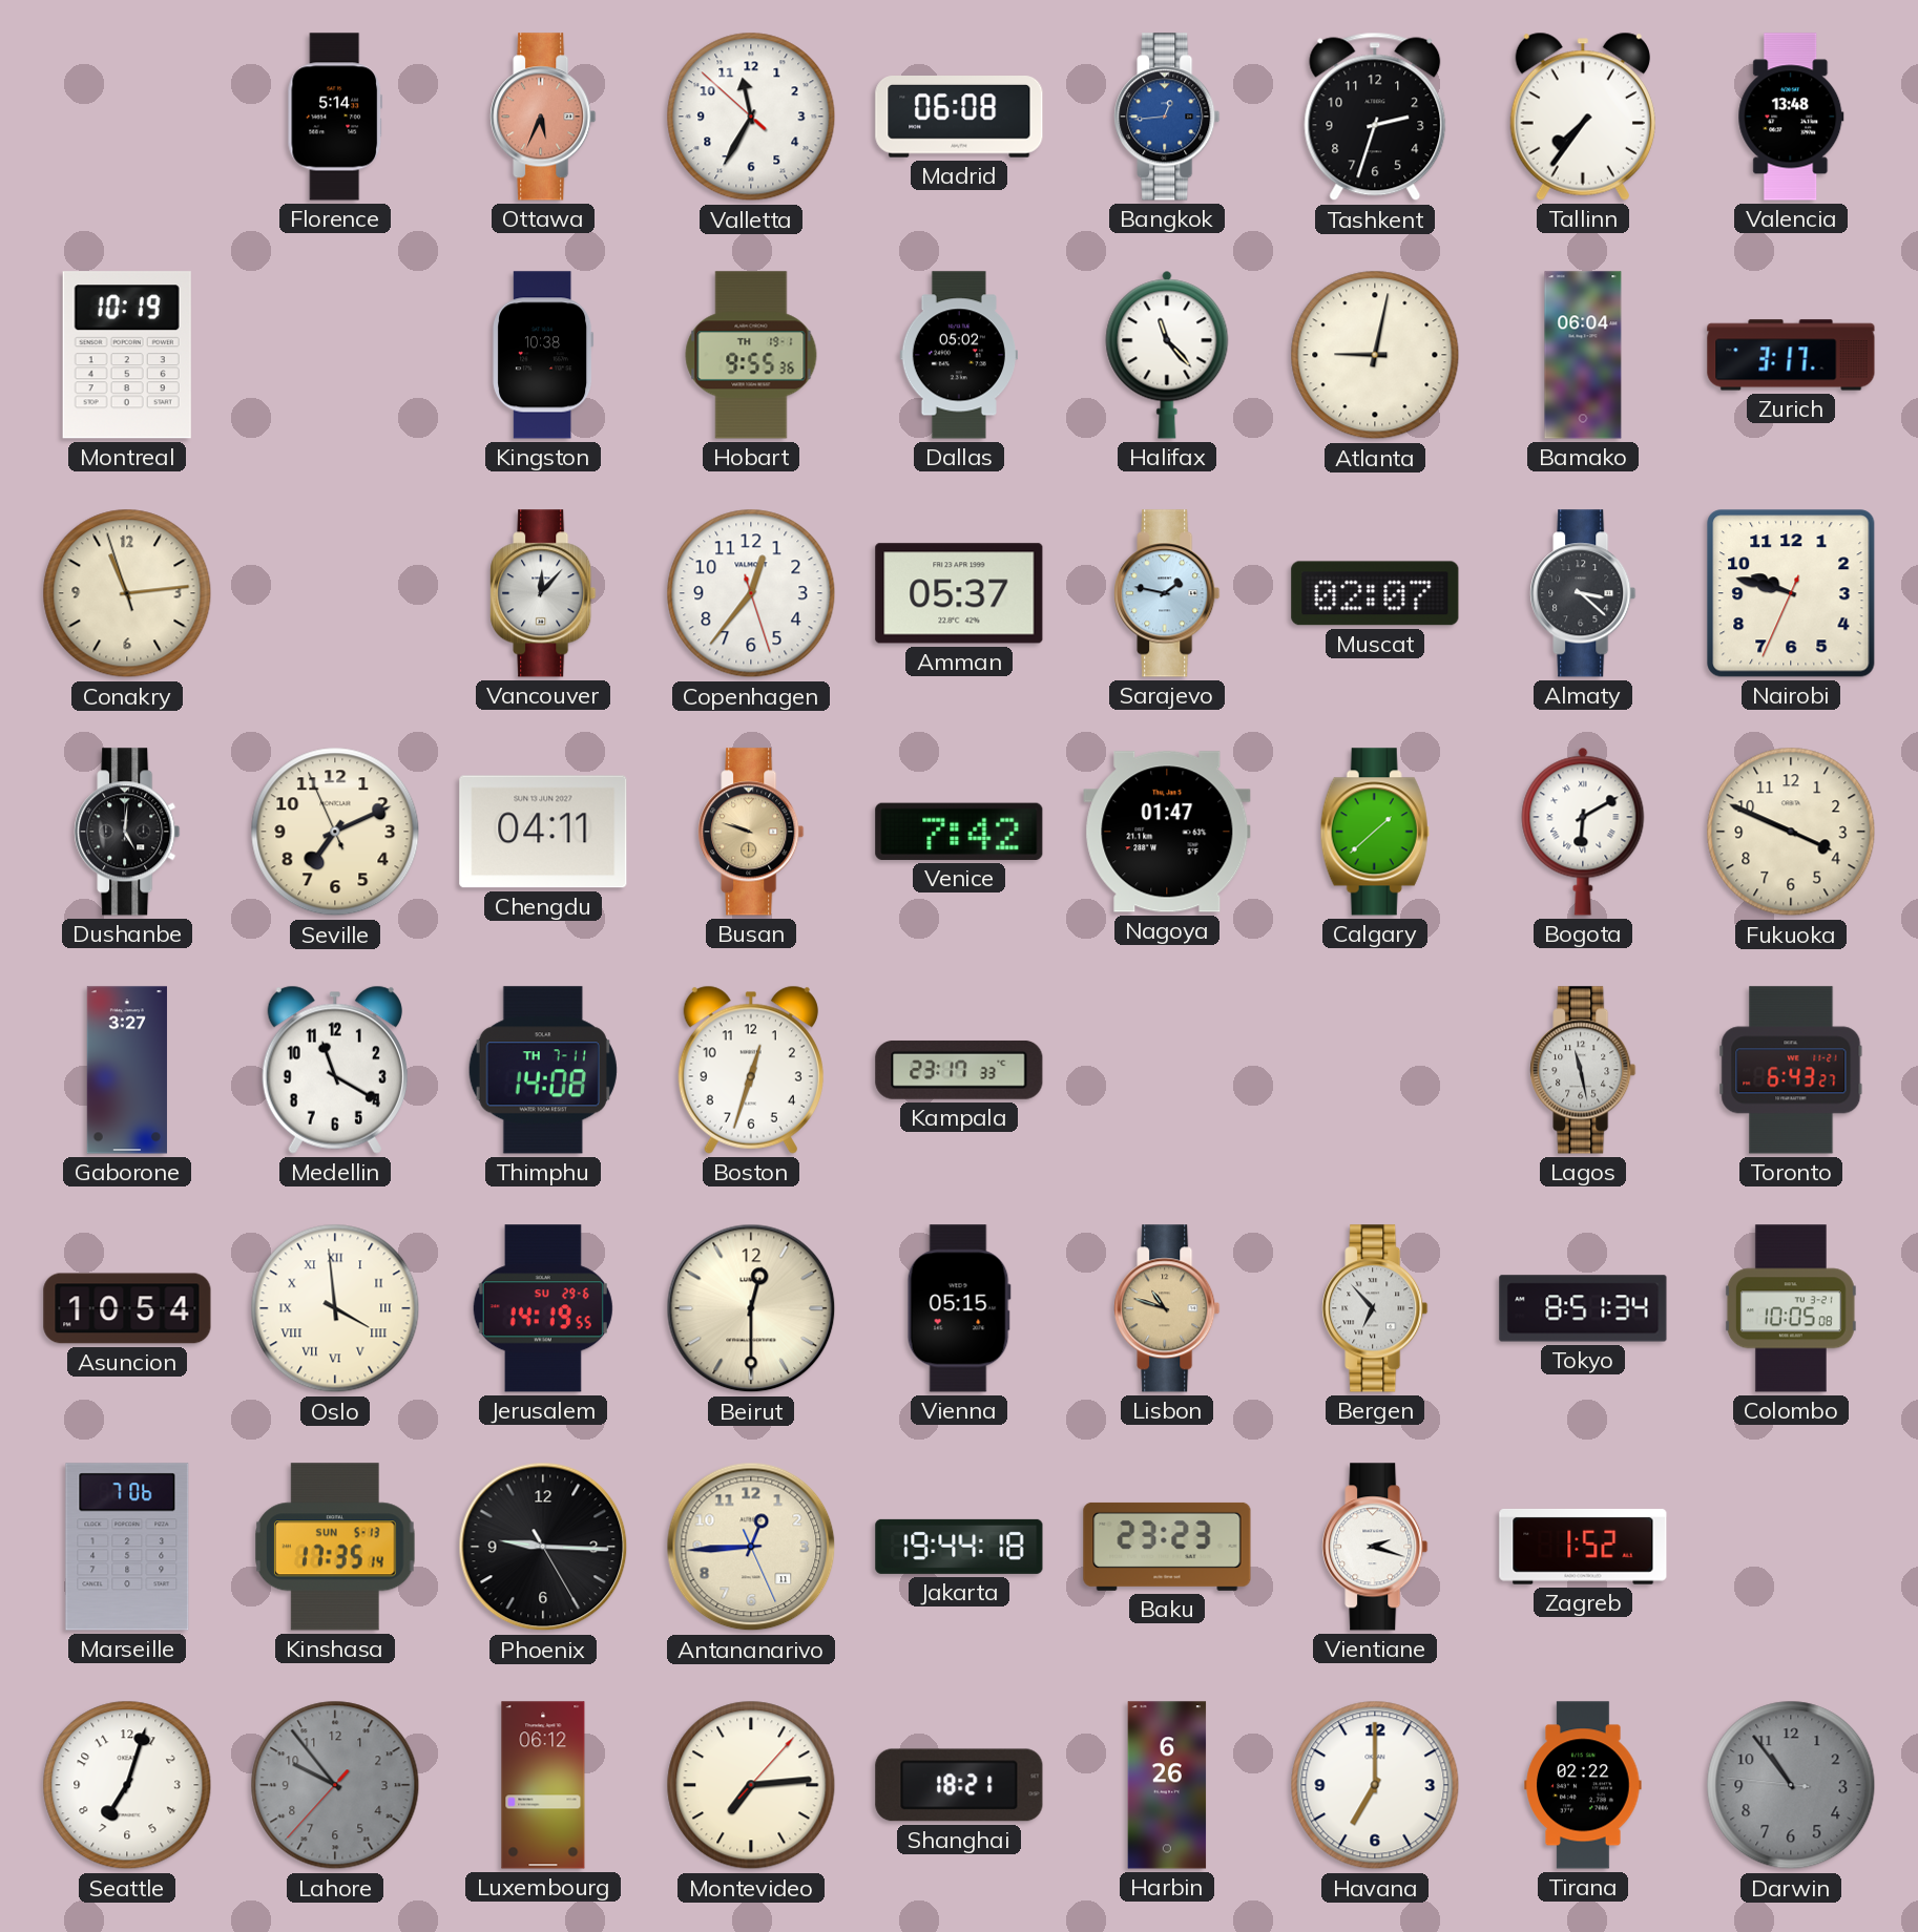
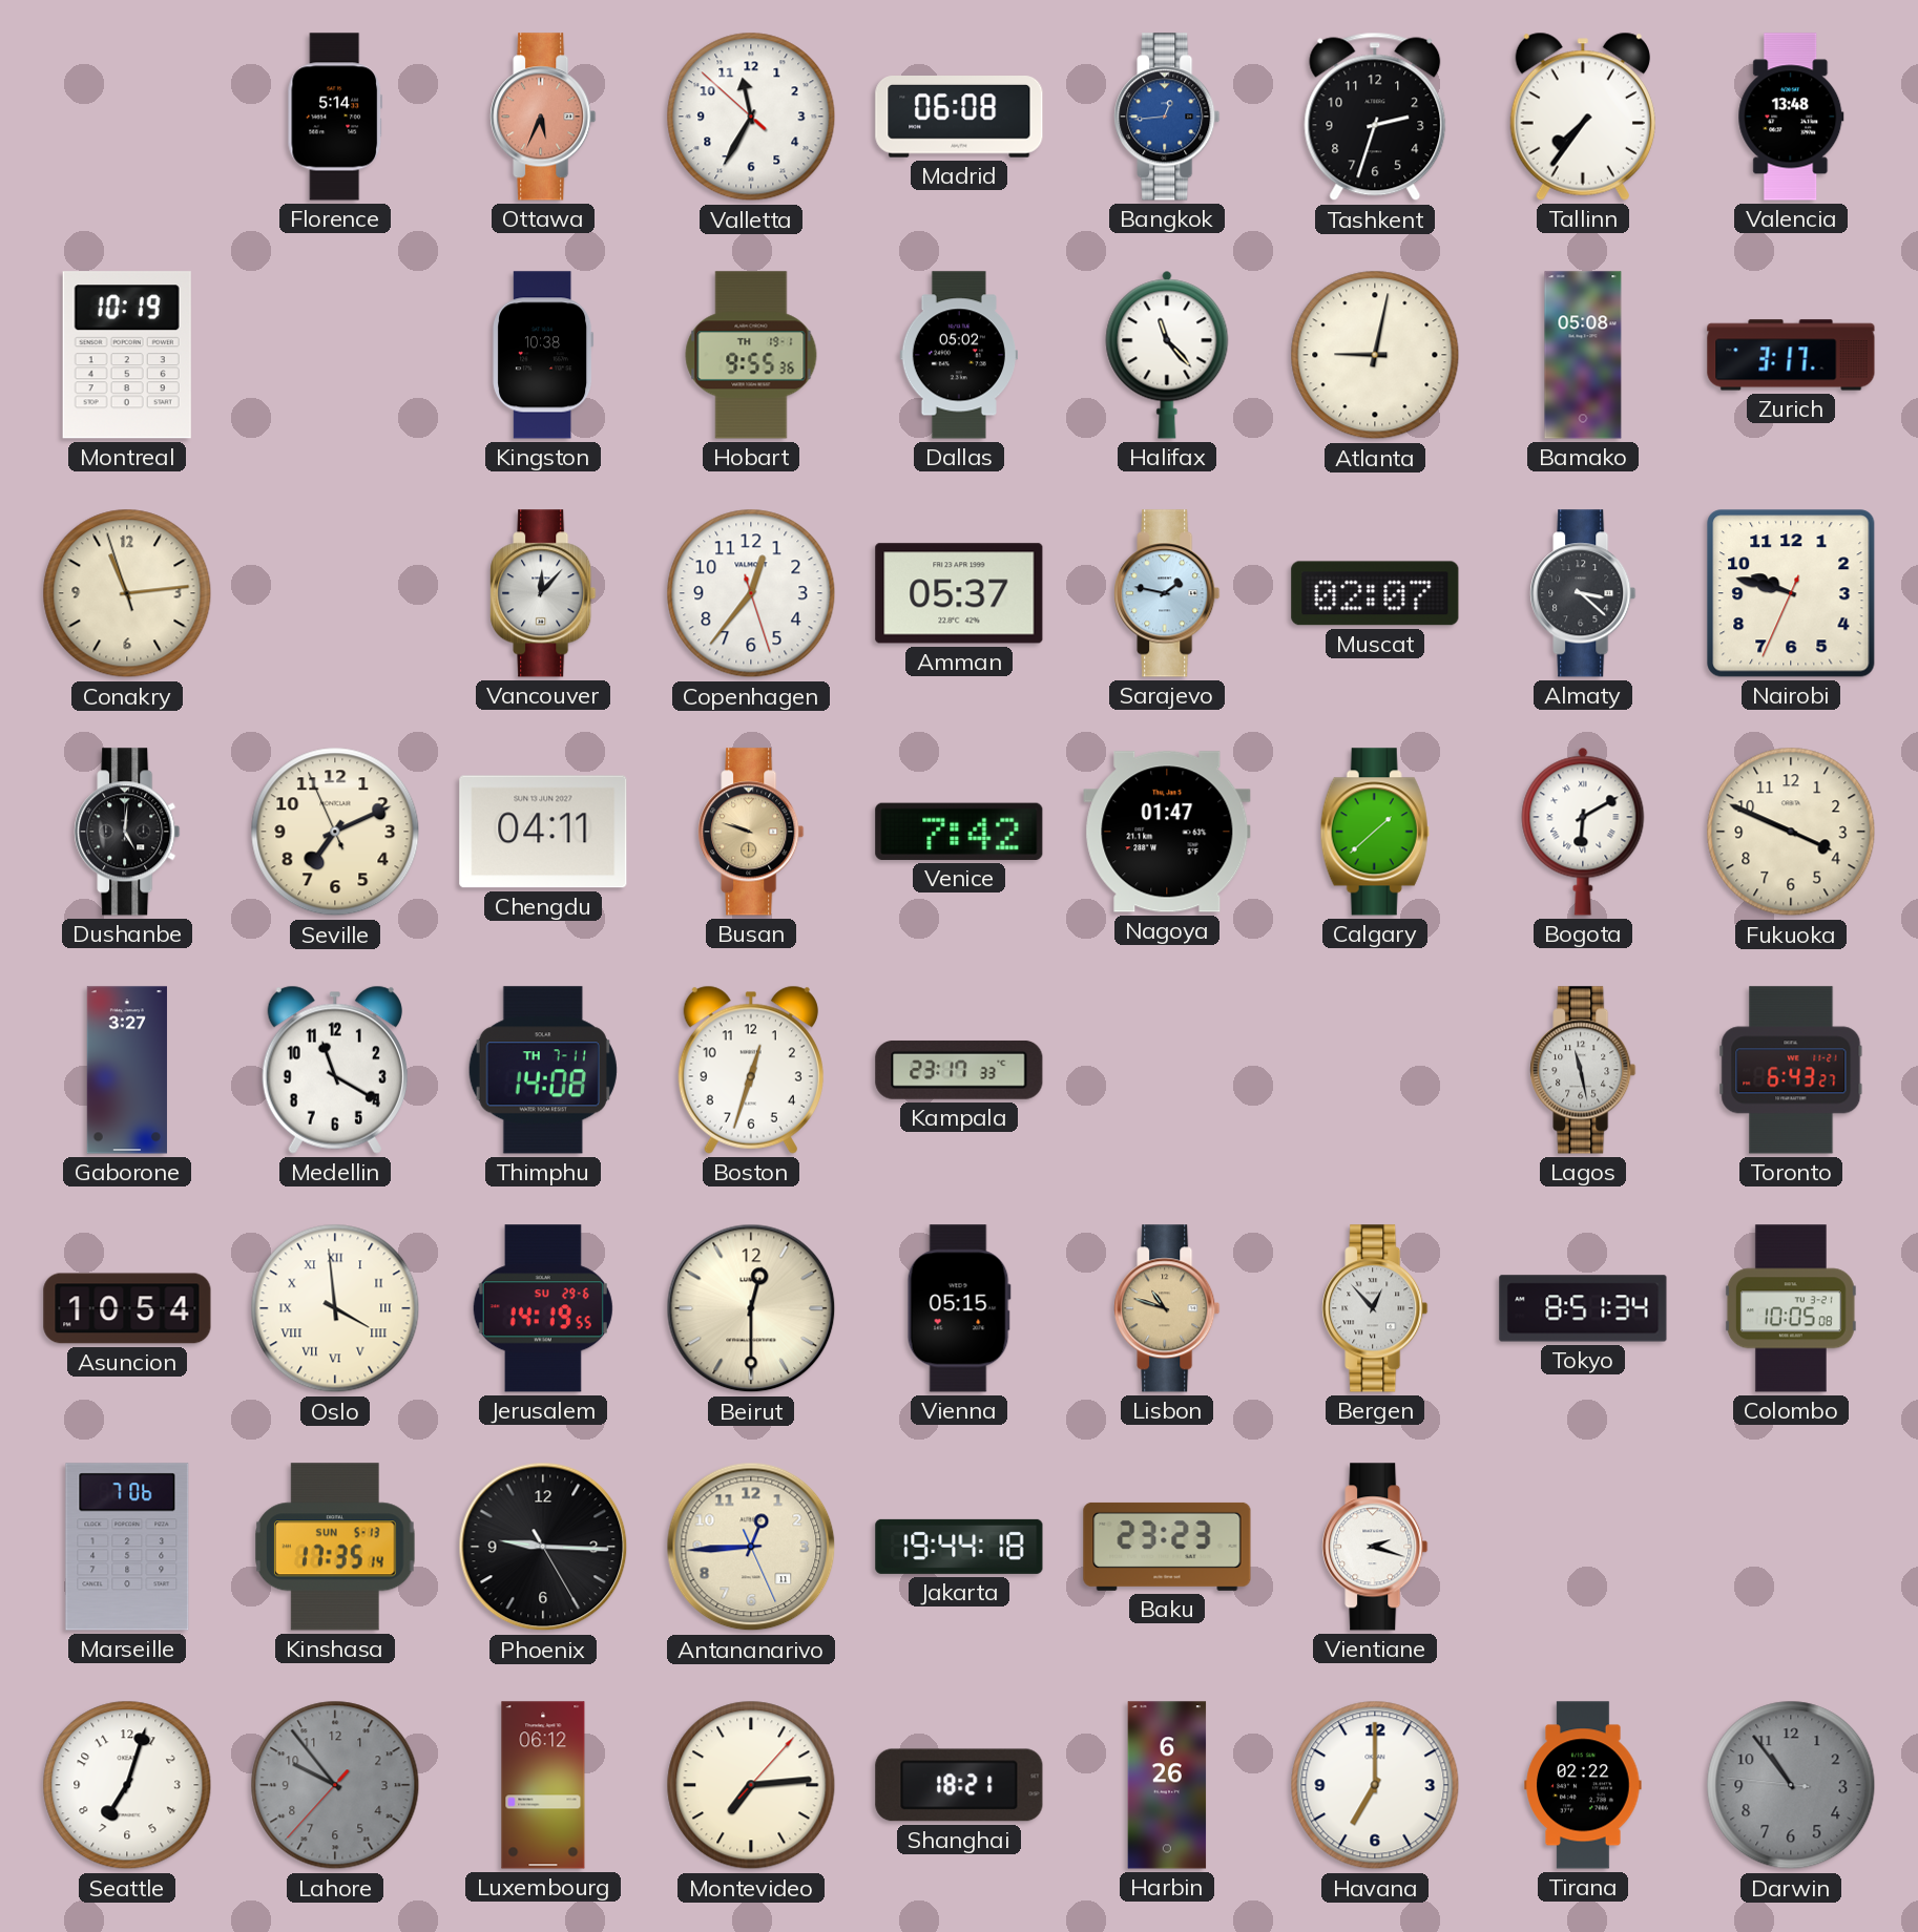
Bamako: 06:04 -> 05:08
Bergen: 6:53 -> 12:53
Zagreb: 1:52 -> none
